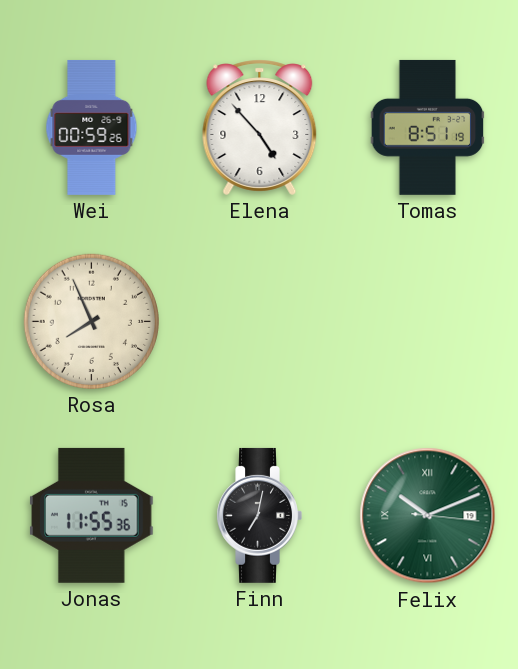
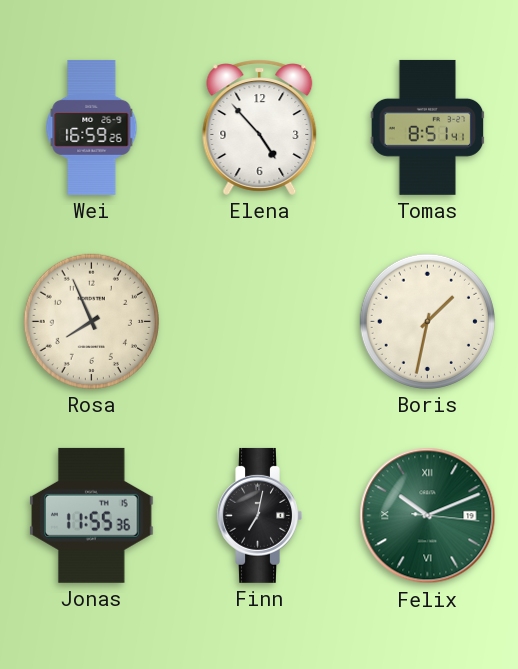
Wei: 00:59 -> 16:59
Tomas: 8:51:19 -> 8:51:41
Boris: none -> 1:32
